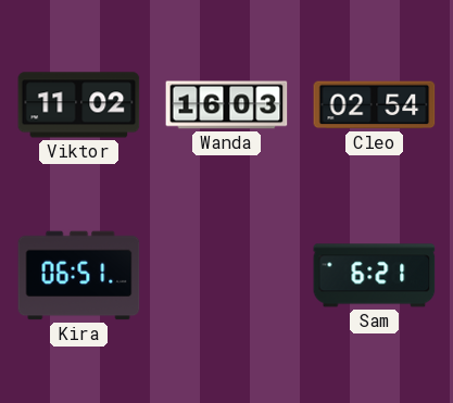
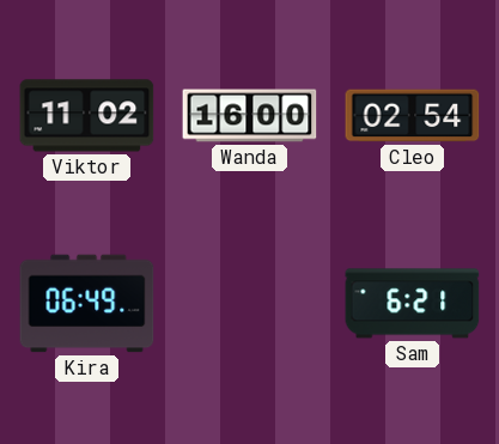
Wanda: 16:03 -> 16:00
Kira: 06:51 -> 06:49
